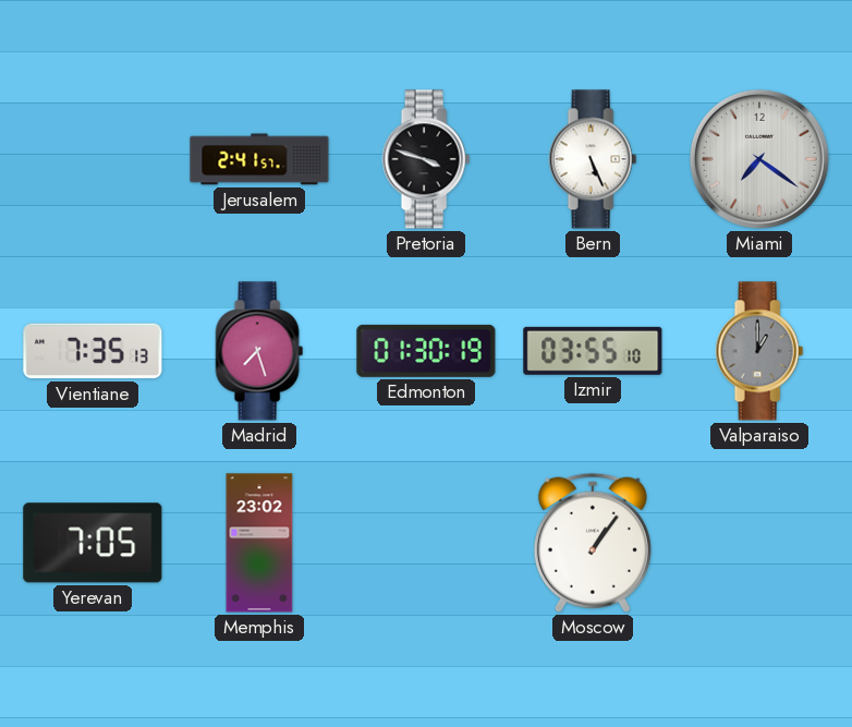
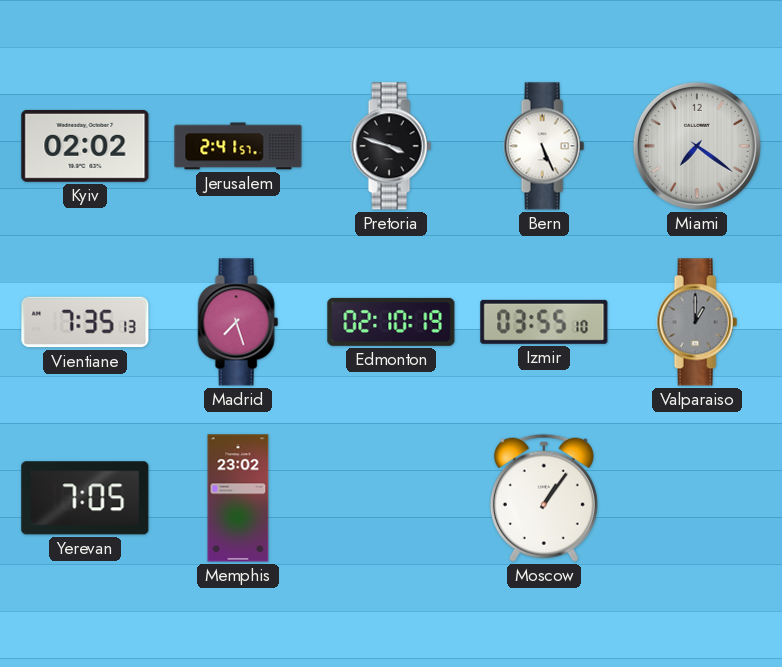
Kyiv: none -> 02:02
Edmonton: 01:30 -> 02:10
